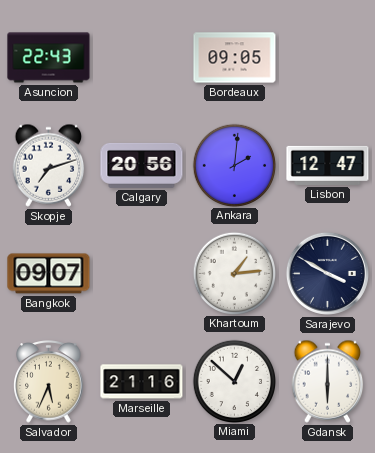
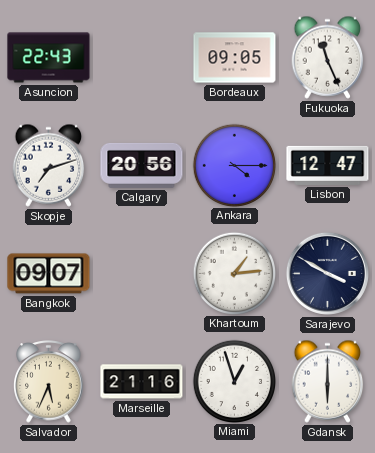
Fukuoka: none -> 11:26
Ankara: 2:01 -> 4:15
Miami: 12:52 -> 12:57
